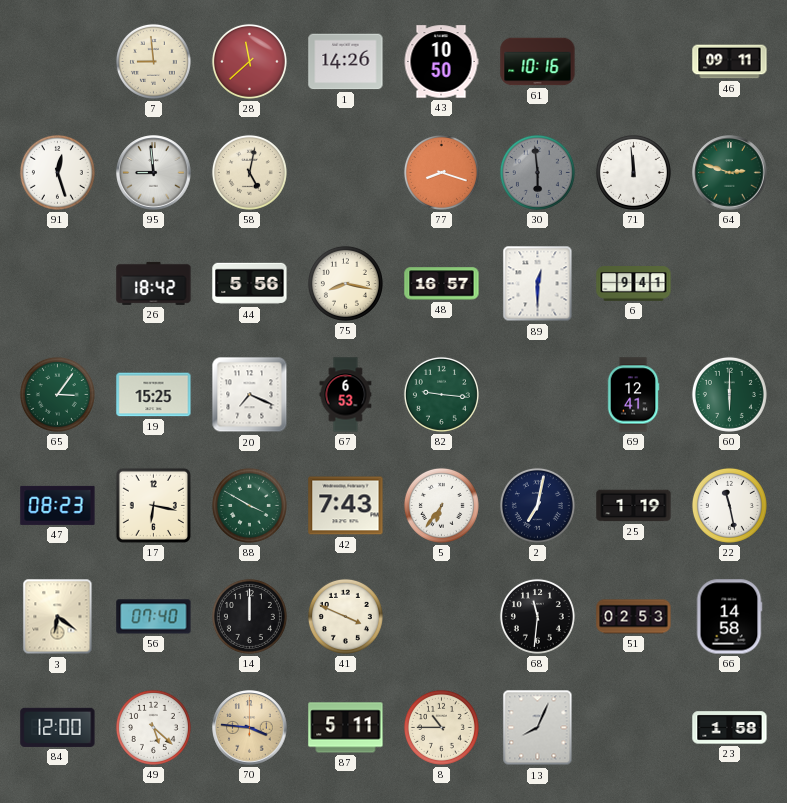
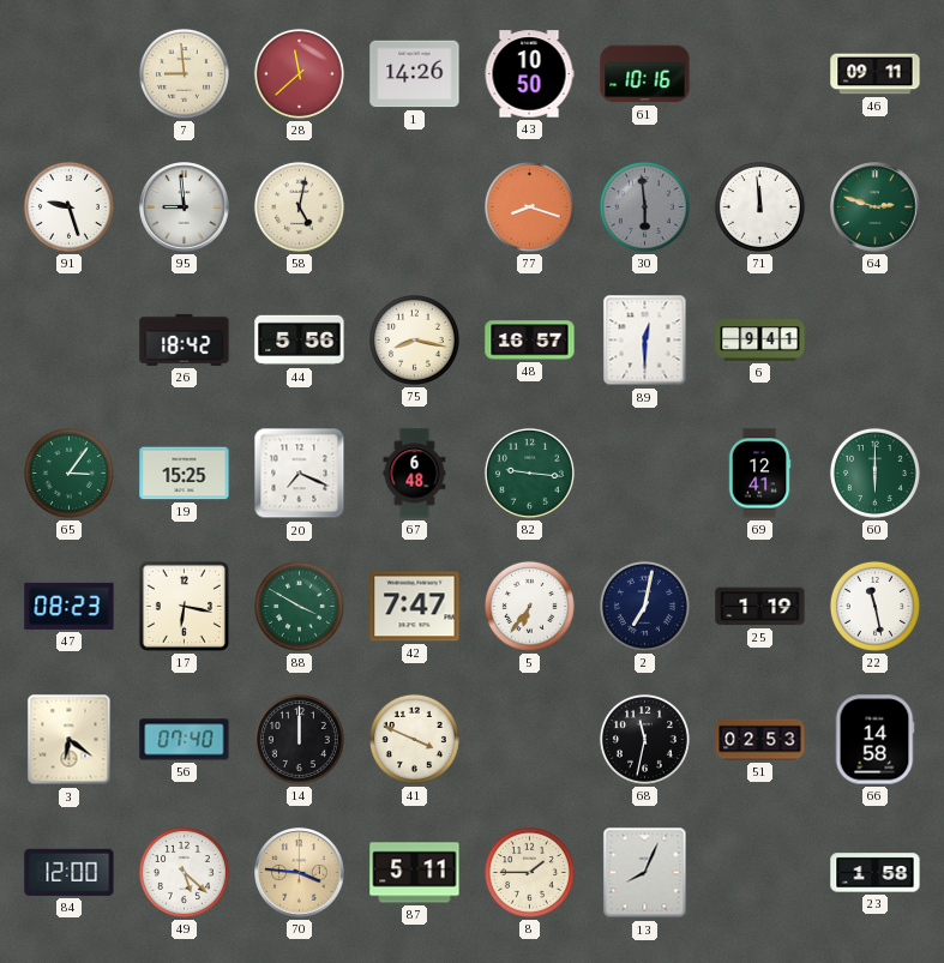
91: 12:27 -> 9:27
67: 6:53 -> 6:48
42: 7:43 -> 7:47
68: 11:31 -> 11:32
8: 10:45 -> 1:45
